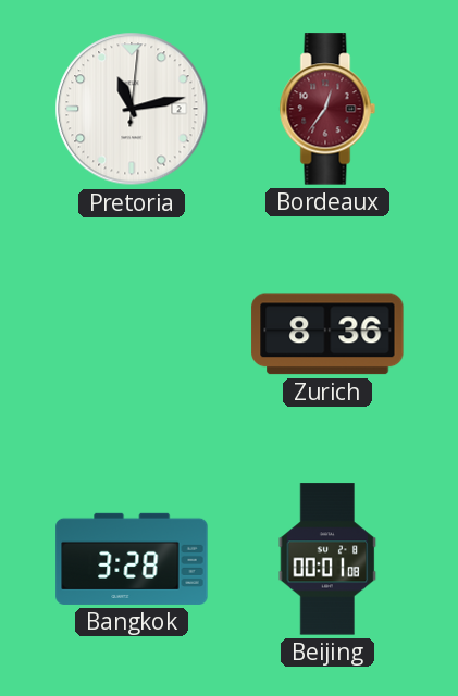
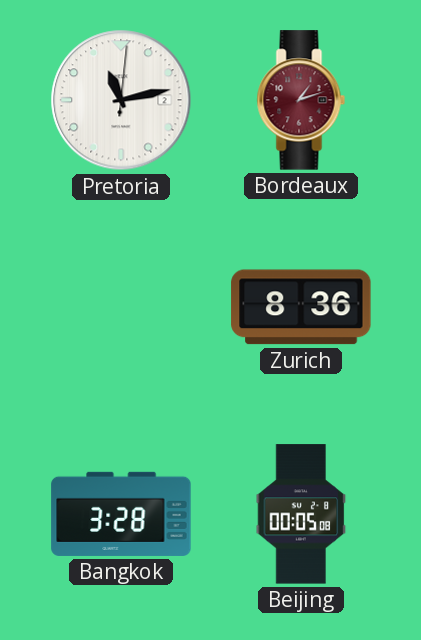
Bordeaux: 12:36 -> 1:12
Beijing: 00:01 -> 00:05
